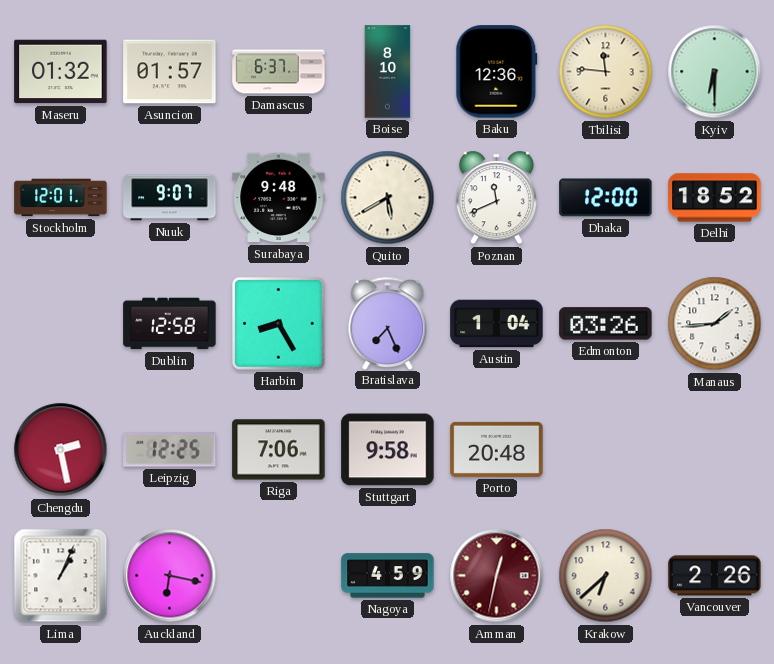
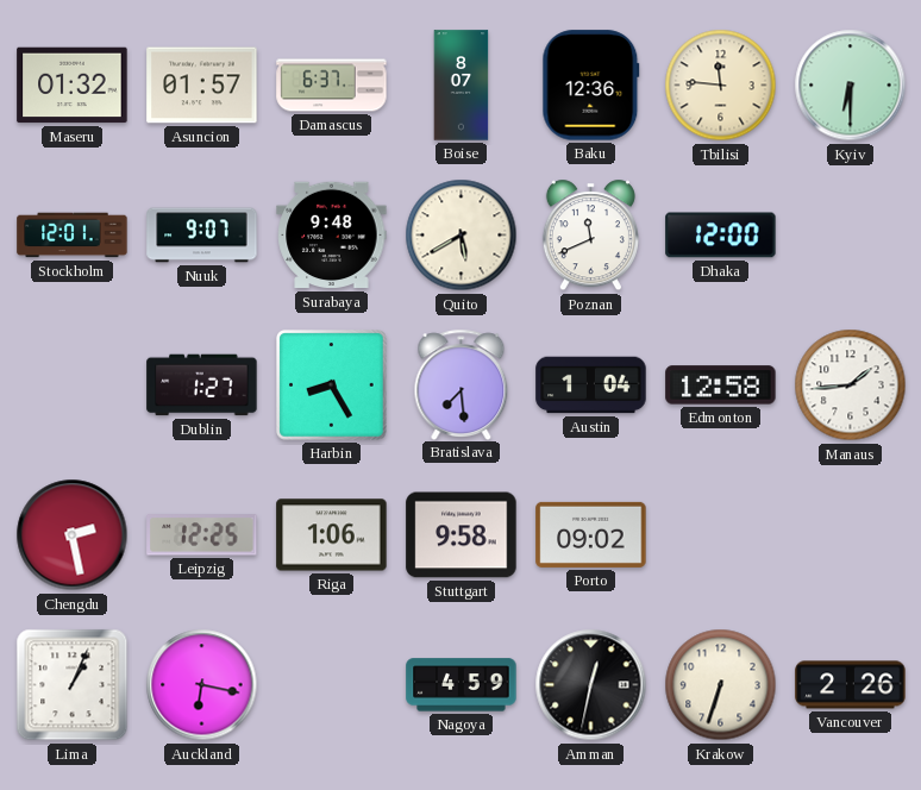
Boise: 8:10 -> 8:07
Delhi: 18:52 -> none
Dublin: 12:58 -> 1:27
Bratislava: 7:26 -> 7:29
Edmonton: 03:26 -> 12:58
Riga: 7:06 -> 1:06
Porto: 20:48 -> 09:02
Amman dial: burgundy -> black
Krakow: 6:38 -> 6:33
